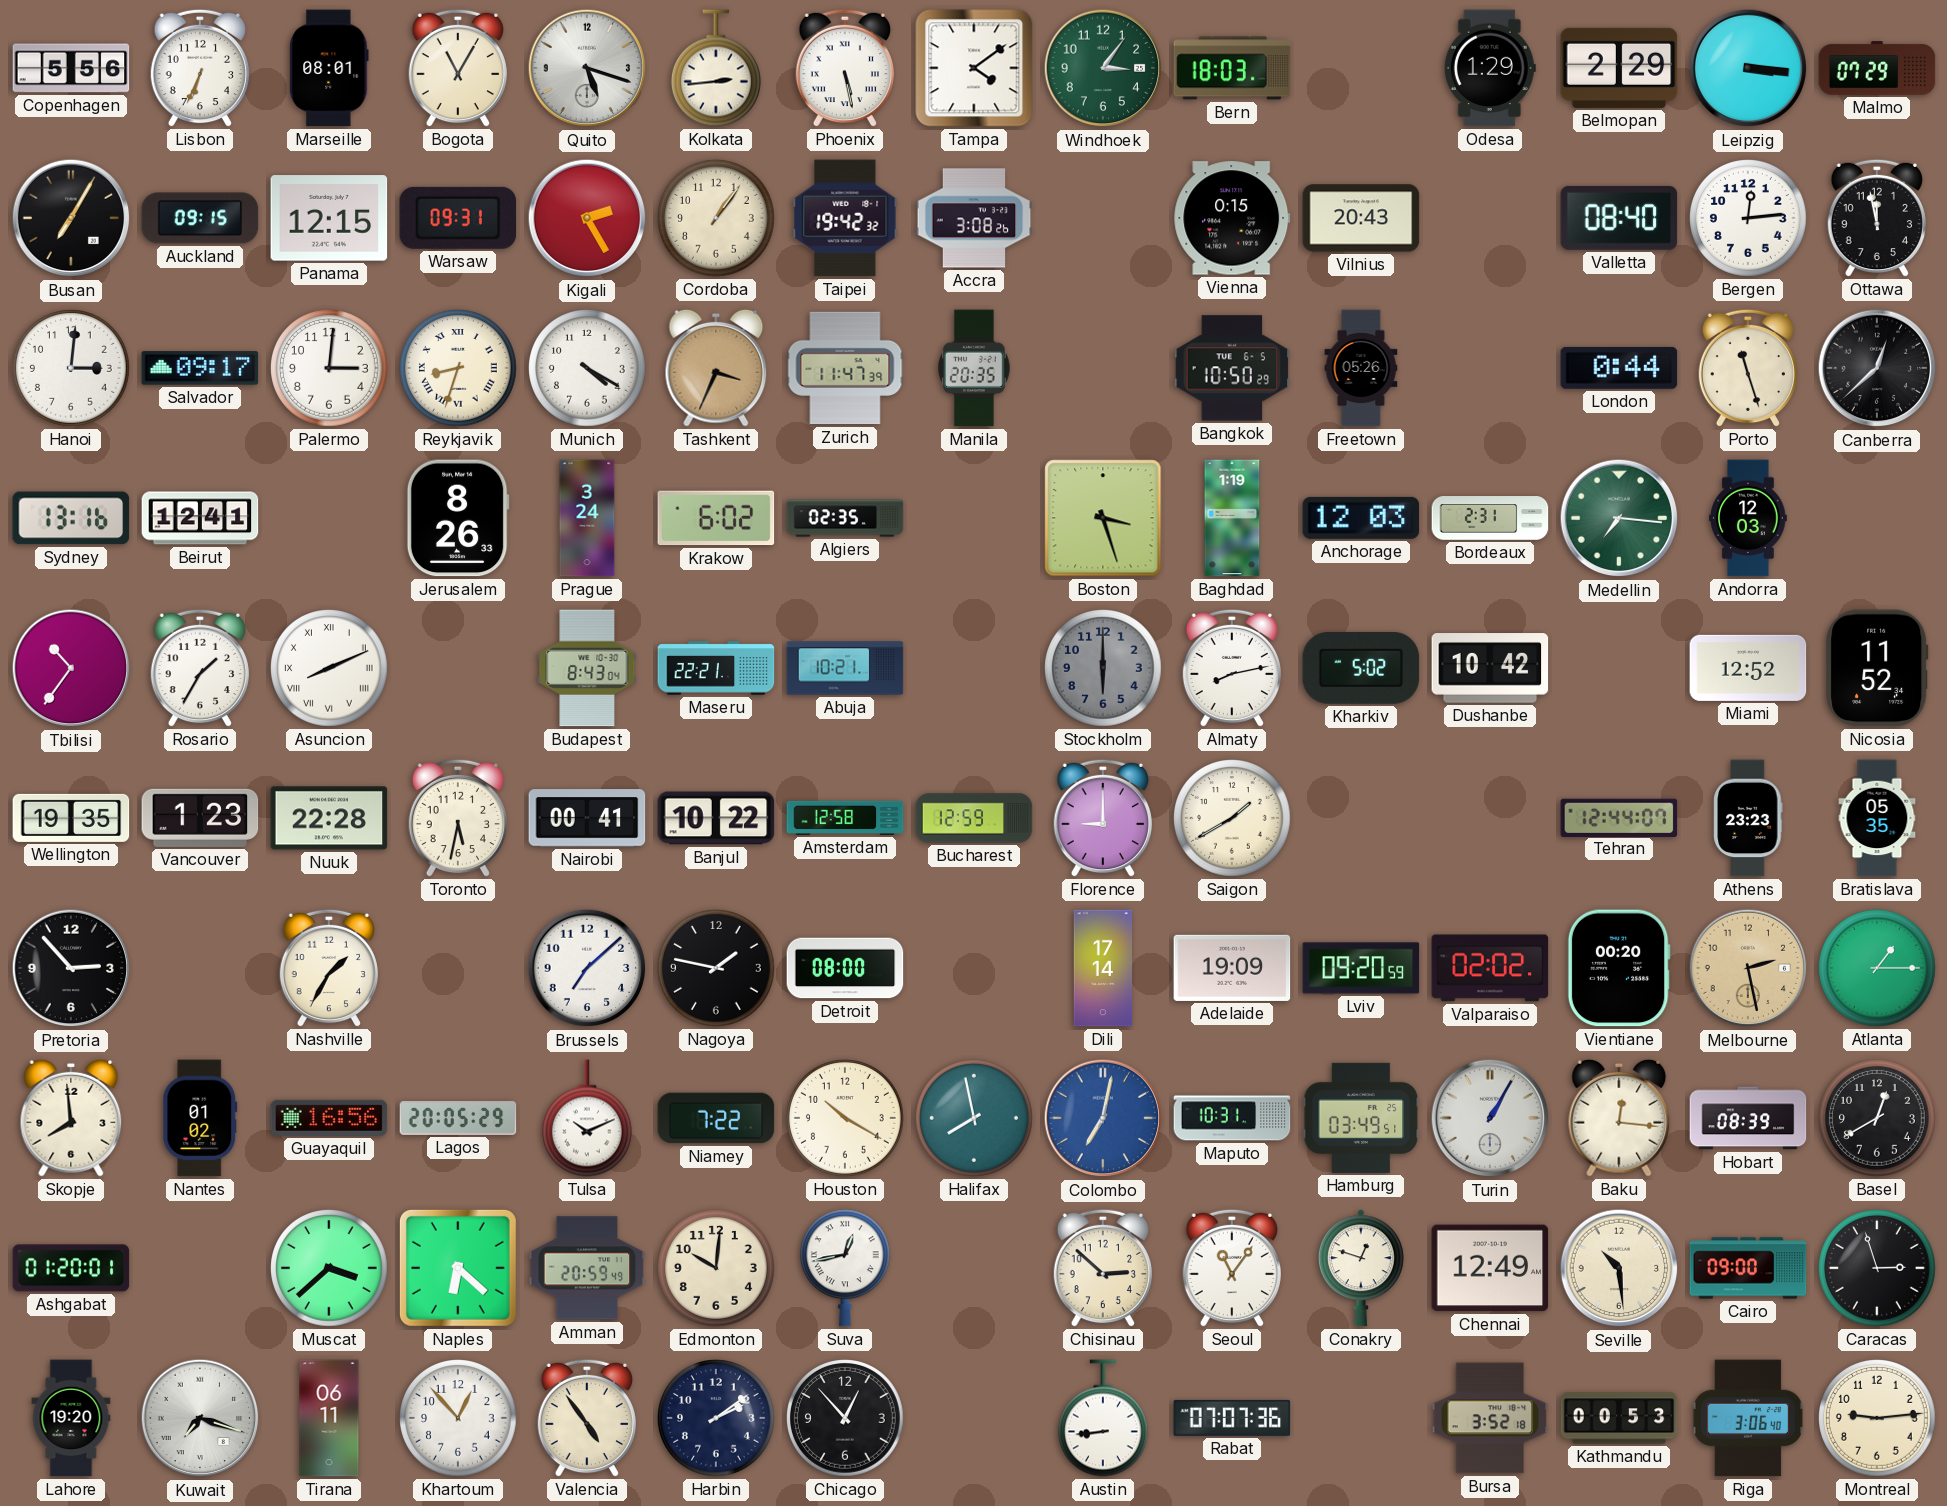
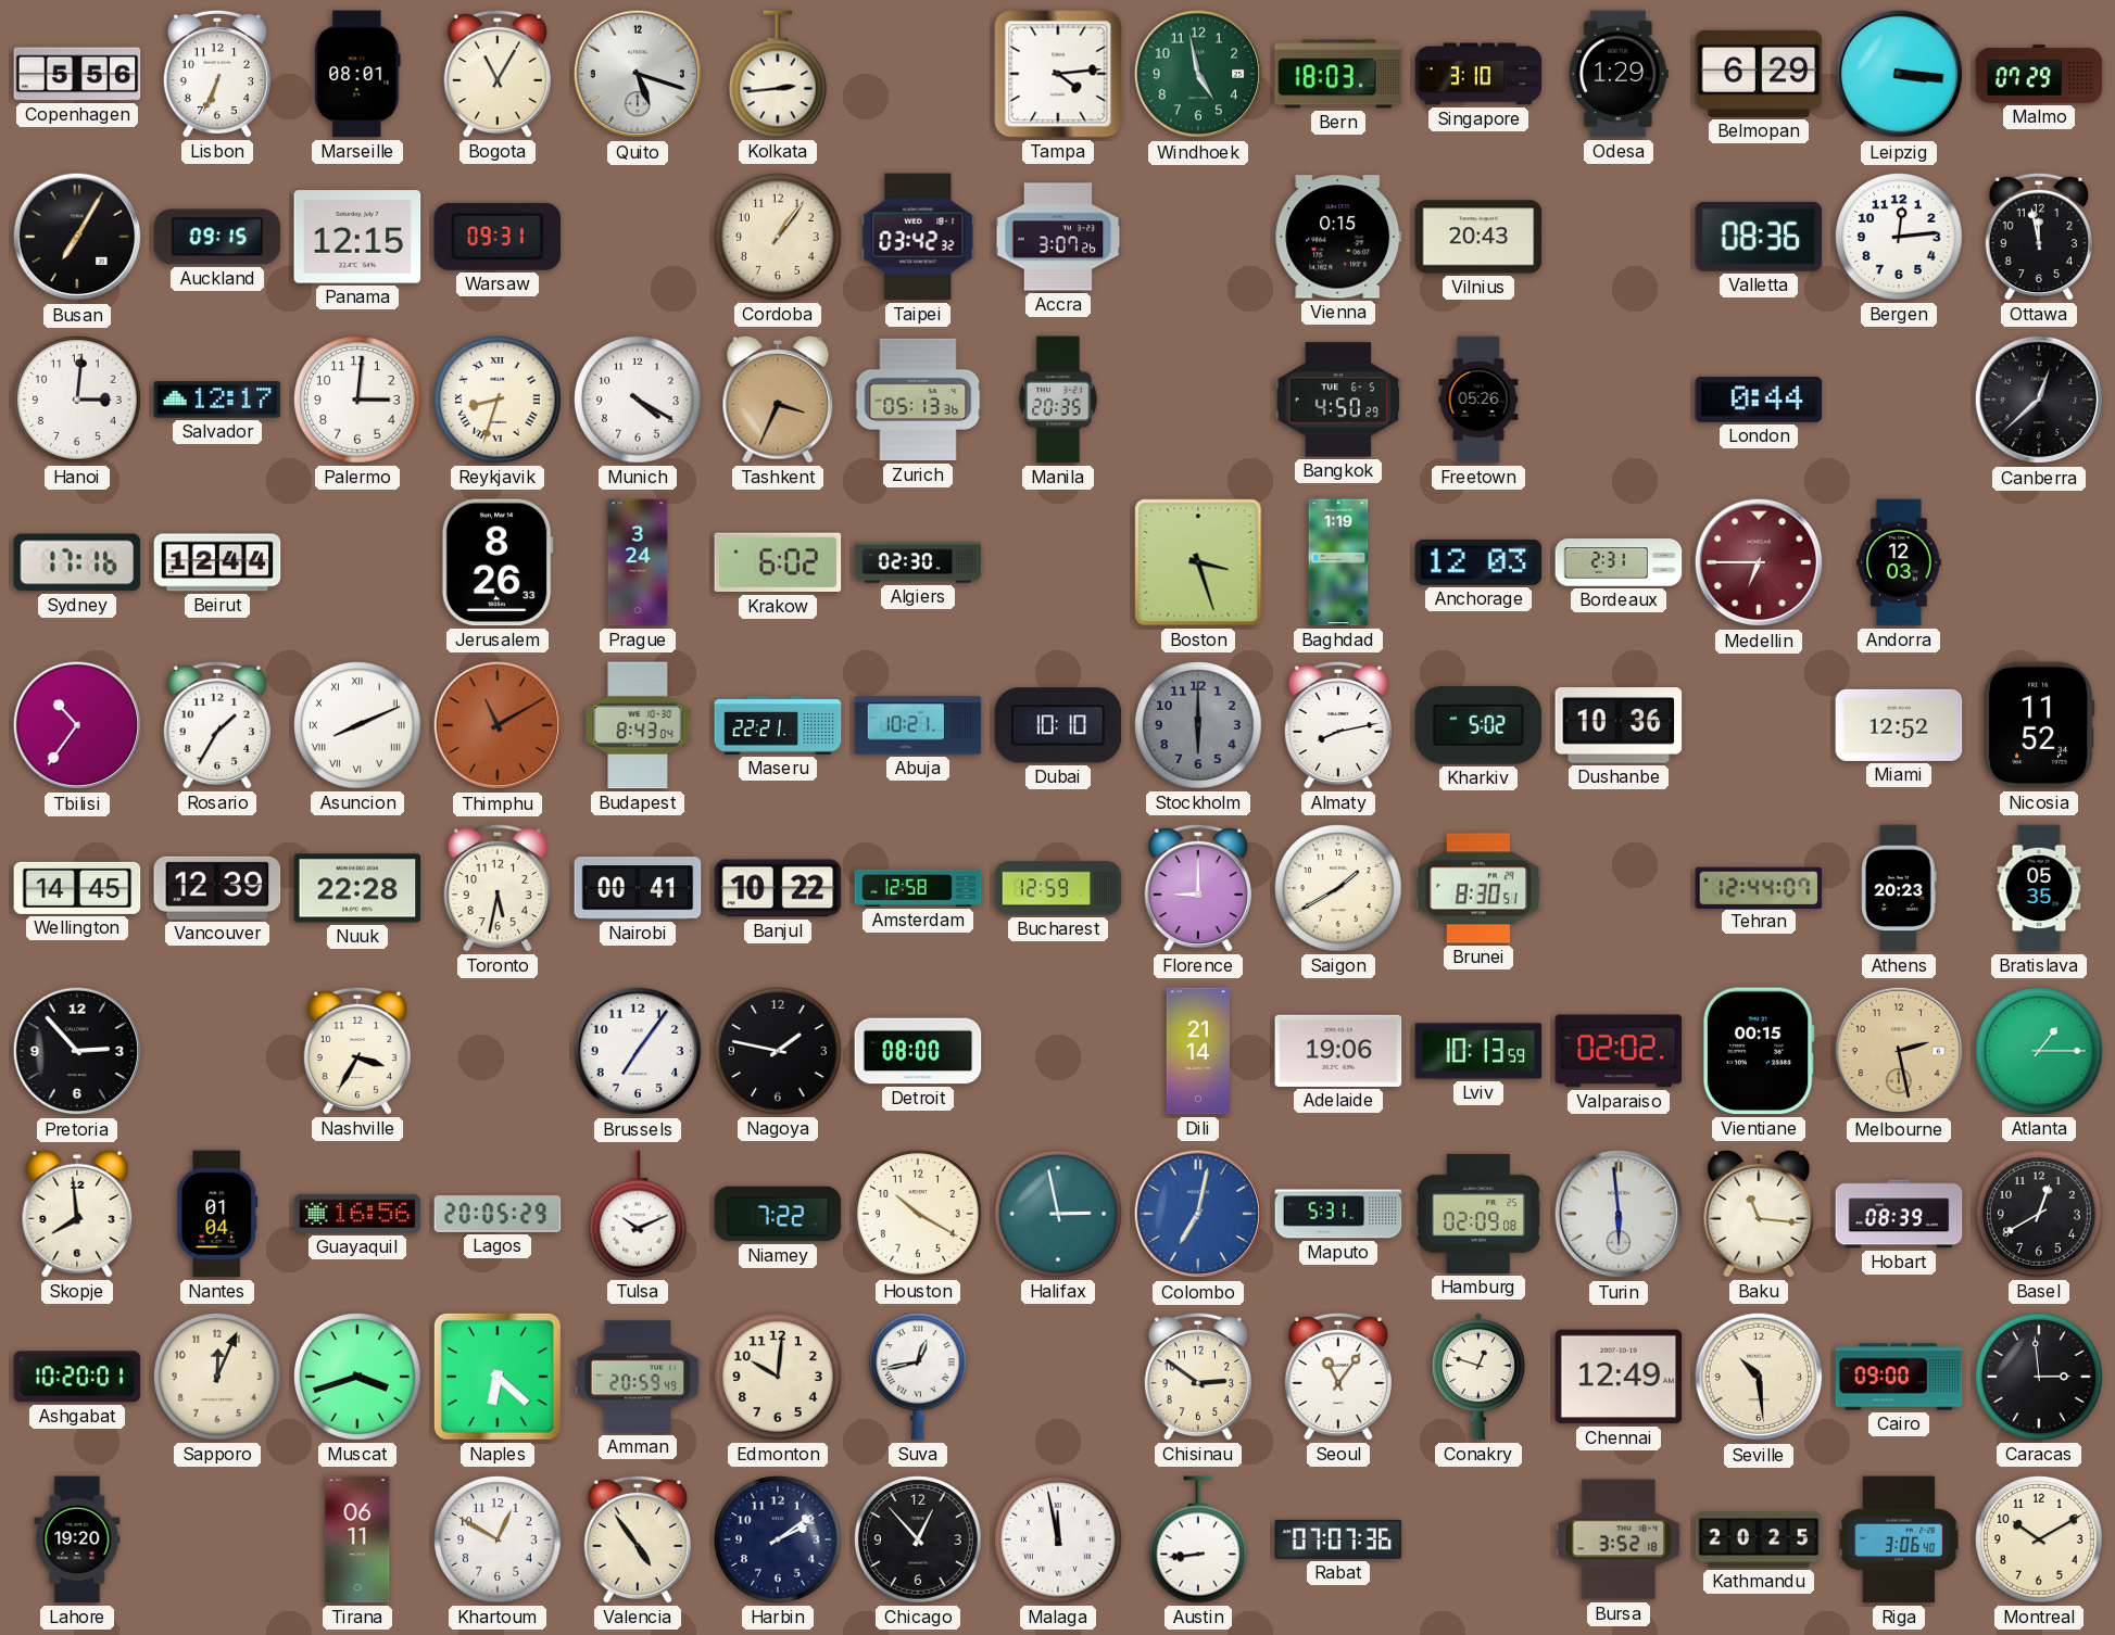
Phoenix: 5:28 -> none
Tampa: 4:09 -> 4:14
Windhoek: 3:06 -> 4:58
Singapore: none -> 3:10
Belmopan: 2:29 -> 6:29
Kigali: 2:25 -> none
Taipei: 19:42 -> 03:42
Accra: 3:08 -> 3:07
Valletta: 08:40 -> 08:36
Salvador: 09:17 -> 12:17
Zurich: 11:47 -> 05:13
Bangkok: 10:50 -> 4:50
Porto: 11:27 -> none
Sydney: 13:16 -> 17:16
Beirut: 12:41 -> 12:44
Algiers: 02:35 -> 02:30
Medellin: 7:16 -> 6:45
Medellin dial: green -> burgundy
Thimphu: none -> 11:10
Dubai: none -> 10:10
Dushanbe: 10:42 -> 10:36
Wellington: 19:35 -> 14:45
Vancouver: 1:23 -> 12:39
Brunei: none -> 8:30
Athens: 23:23 -> 20:23
Nashville: 1:35 -> 3:35
Brussels: 7:08 -> 7:06
Dili: 17:14 -> 21:14
Adelaide: 19:09 -> 19:06
Lviv: 09:20 -> 10:13
Vientiane: 00:20 -> 00:15
Nantes: 01:02 -> 01:04
Halifax: 7:58 -> 2:58
Maputo: 10:31 -> 5:31
Hamburg: 03:49 -> 02:09
Turin: 1:05 -> 5:59
Baku: 12:16 -> 11:16
Ashgabat: 01:20 -> 10:20
Sapporo: none -> 12:04
Muscat: 3:38 -> 3:42
Chisinau: 2:52 -> 2:51
Caracas: 2:57 -> 2:59
Kuwait: 7:18 -> none
Khartoum: 12:53 -> 12:50
Malaga: none -> 11:58
Kathmandu: 00:53 -> 20:25
Montreal: 9:14 -> 10:10
